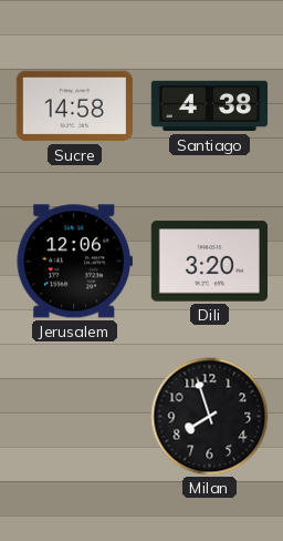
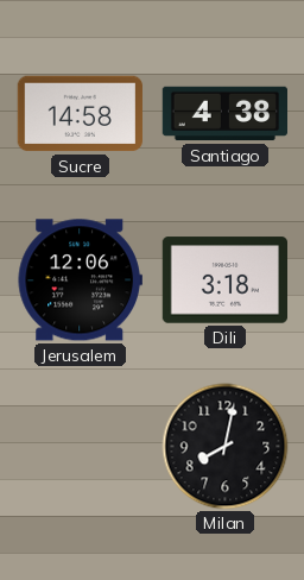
Dili: 3:20 -> 3:18
Milan: 7:57 -> 8:02
